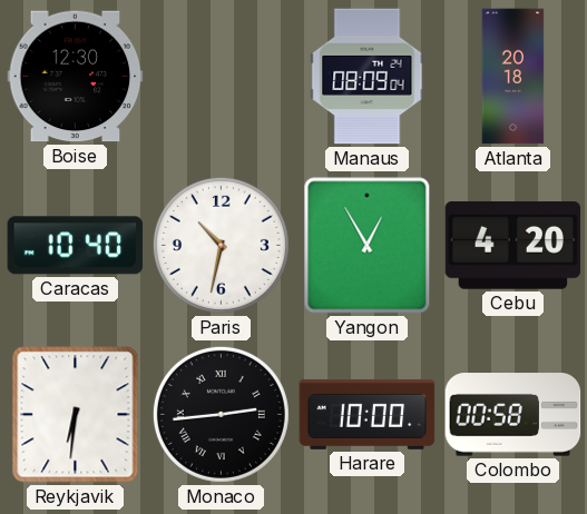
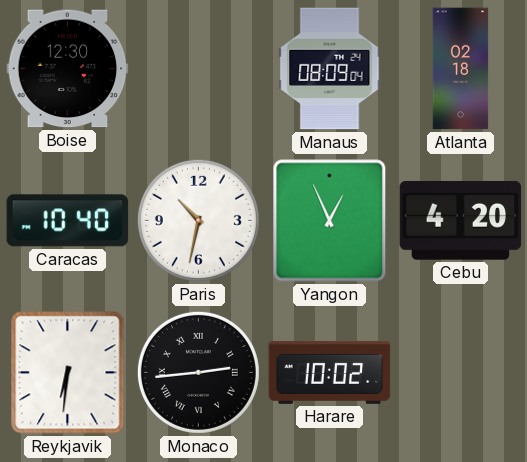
Atlanta: 20:18 -> 02:18
Yangon: 12:55 -> 12:56
Harare: 10:00 -> 10:02
Colombo: 00:58 -> none
